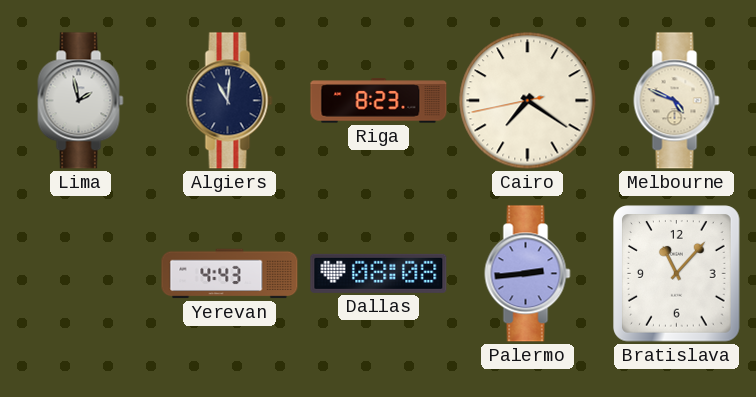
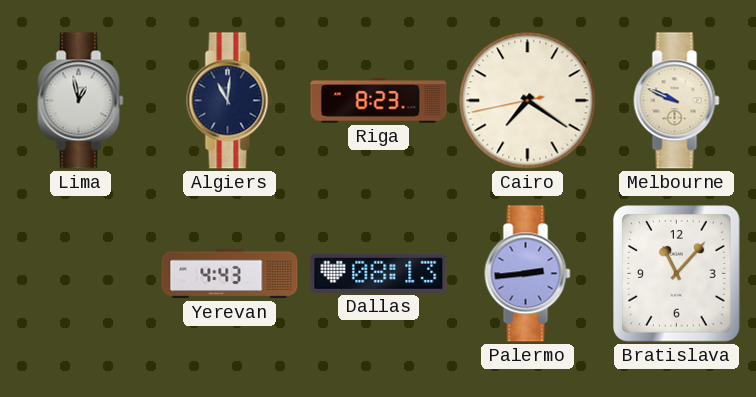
Lima: 1:58 -> 12:58
Melbourne: 4:49 -> 9:49
Dallas: 08:08 -> 08:13
